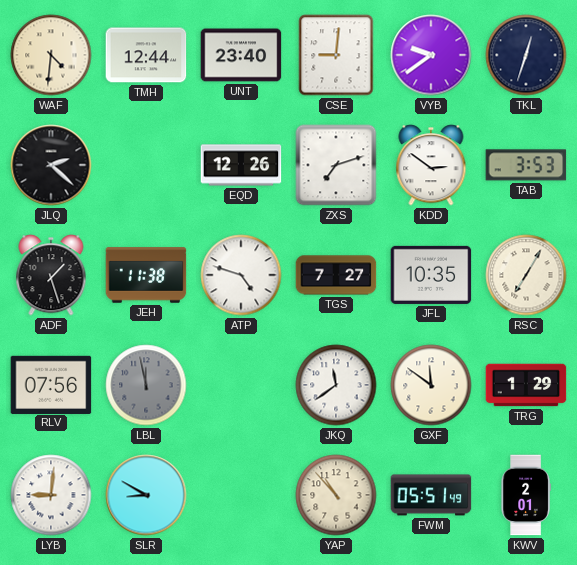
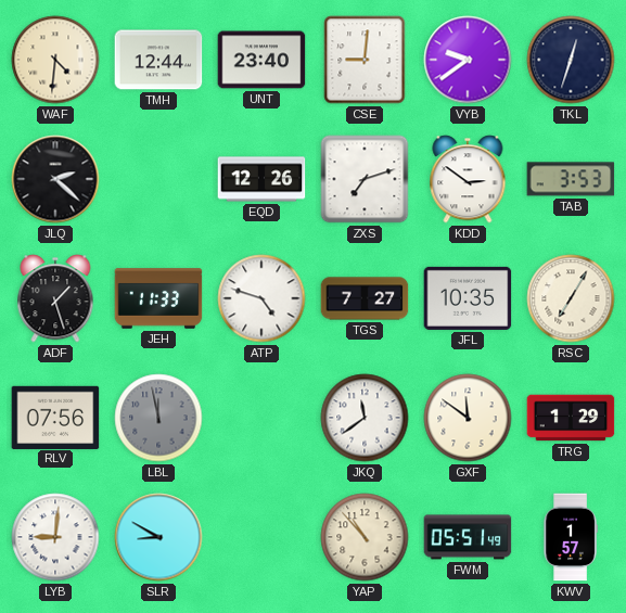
JEH: 11:38 -> 11:33
KWV: 2:01 -> 1:57
